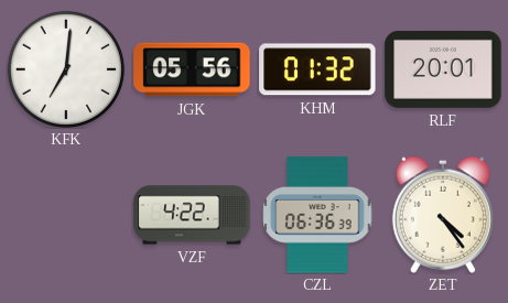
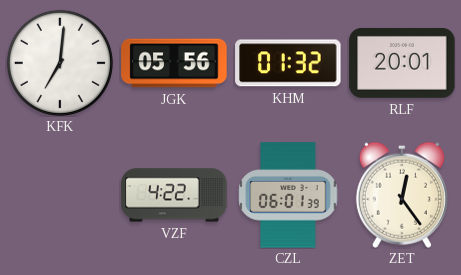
CZL: 06:36 -> 06:01
ZET: 4:24 -> 12:24
